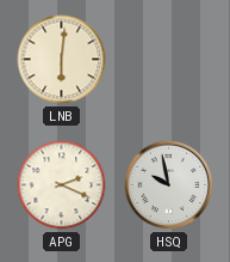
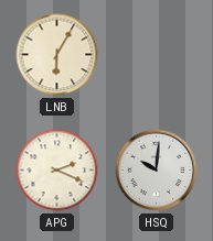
LNB: 6:01 -> 6:05
HSQ: 9:58 -> 10:01
